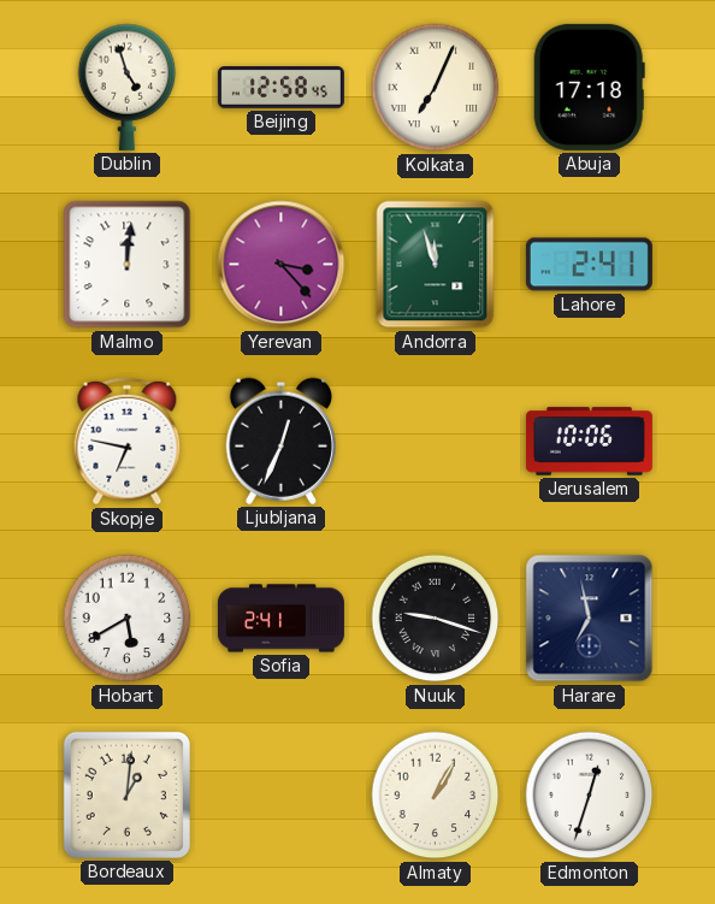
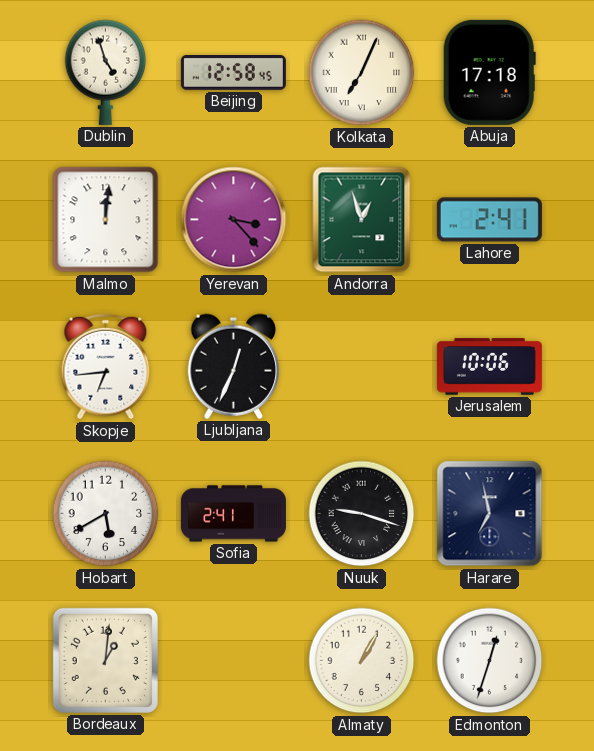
Andorra: 11:57 -> 12:57
Skopje: 6:47 -> 6:44
